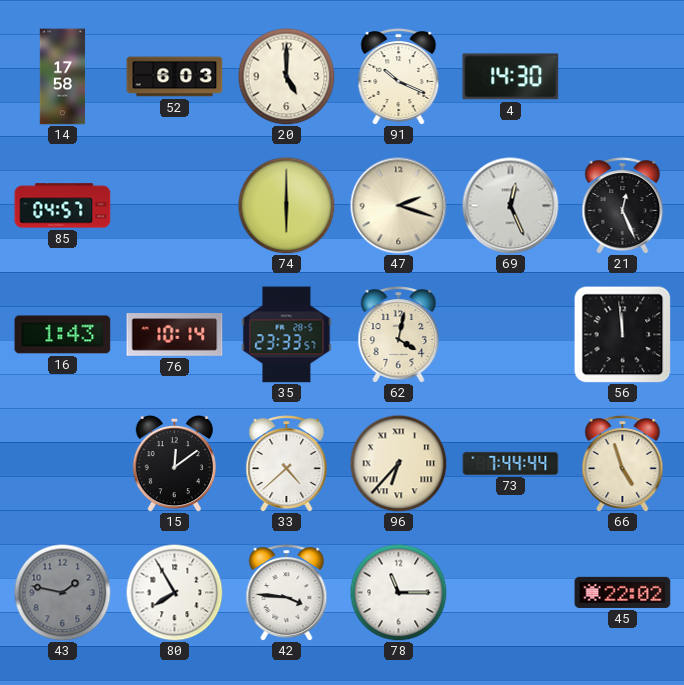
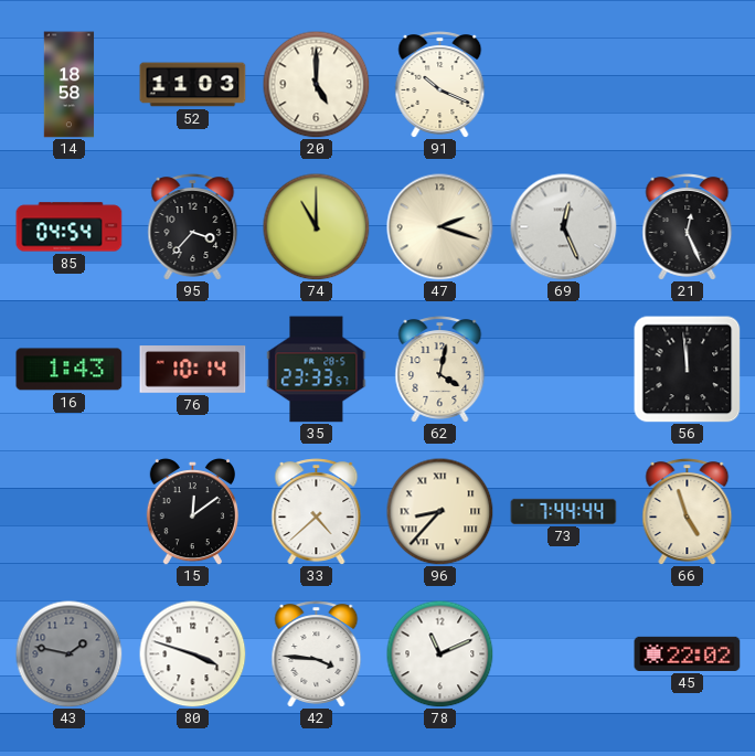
14: 17:58 -> 18:58
52: 6:03 -> 11:03
4: 14:30 -> none
85: 04:57 -> 04:54
95: none -> 3:37
74: 6:00 -> 11:00
96: 6:37 -> 8:37
80: 7:55 -> 3:48
78: 11:15 -> 11:11
